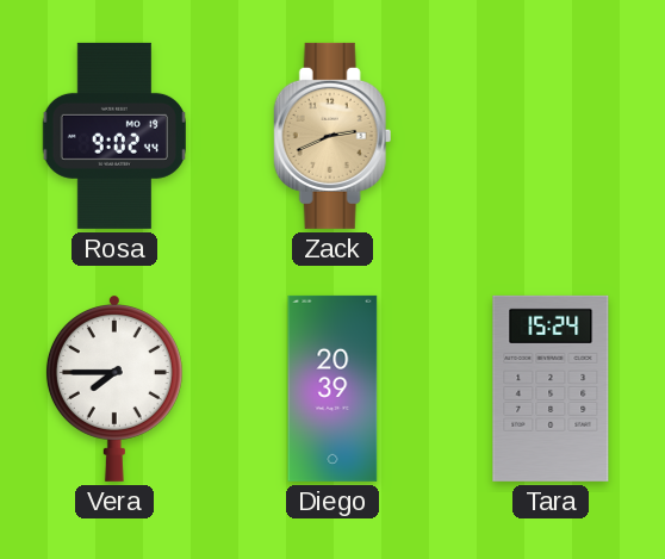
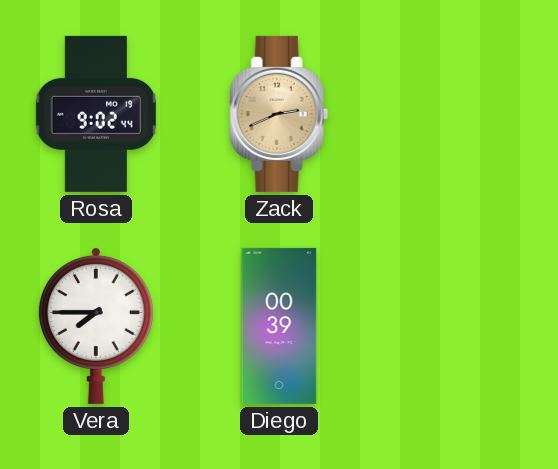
Diego: 20:39 -> 00:39
Tara: 15:24 -> none
